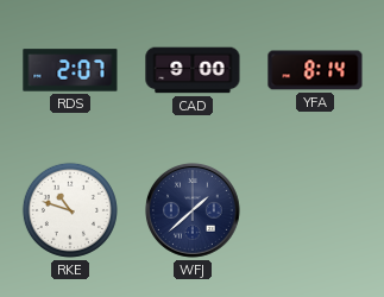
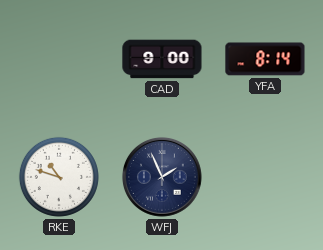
RDS: 2:07 -> none
WFJ: 1:38 -> 1:56
